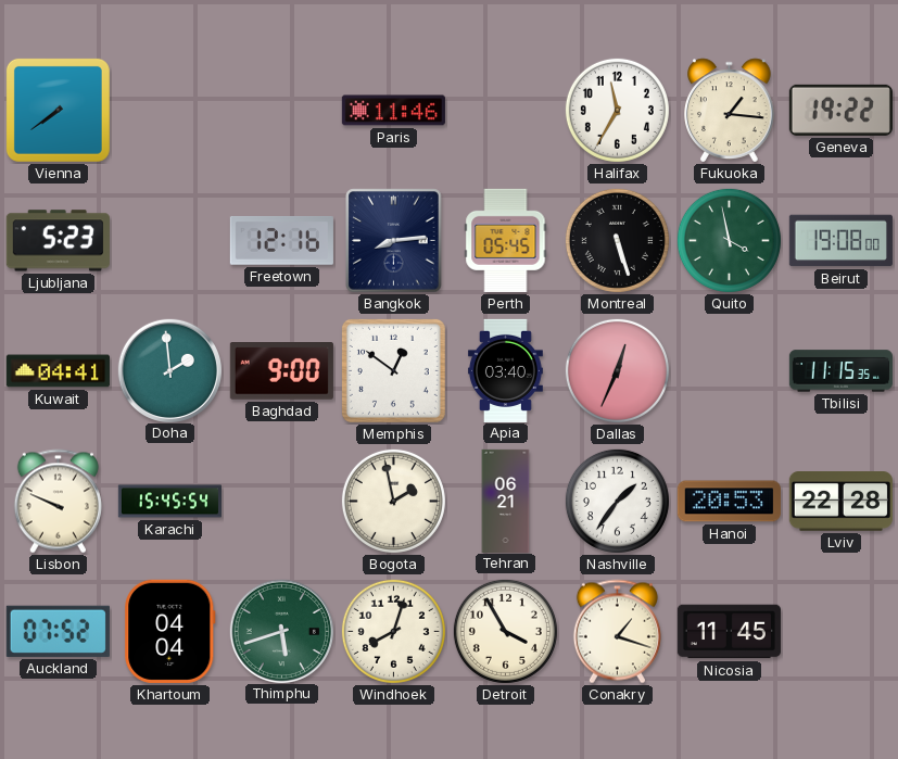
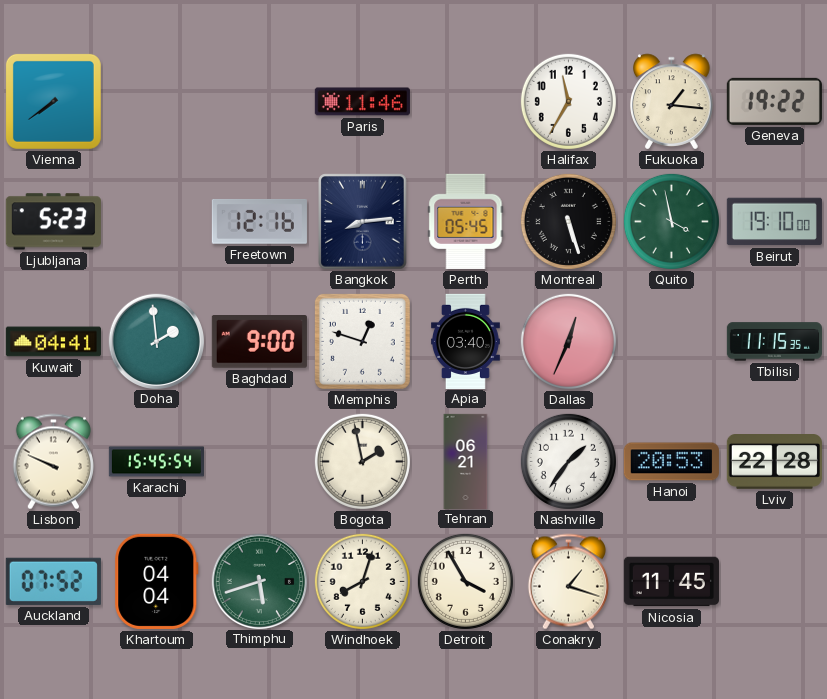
Beirut: 19:08 -> 19:10
Memphis: 12:51 -> 12:48
